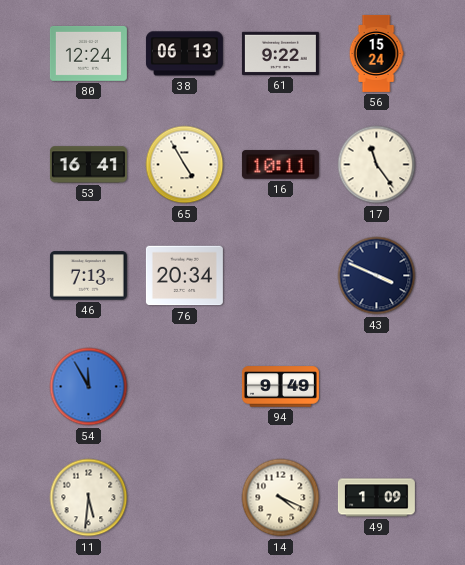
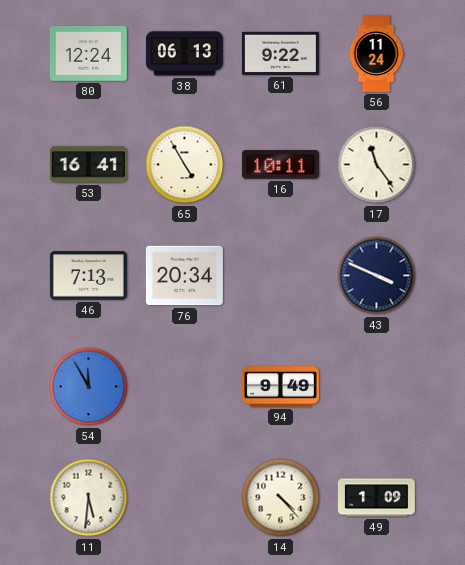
56: 15:24 -> 11:24
14: 4:19 -> 4:23
